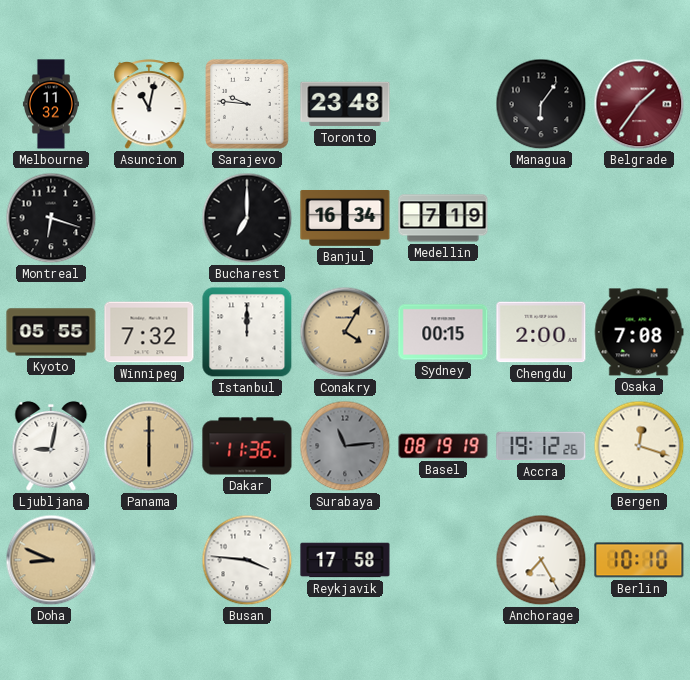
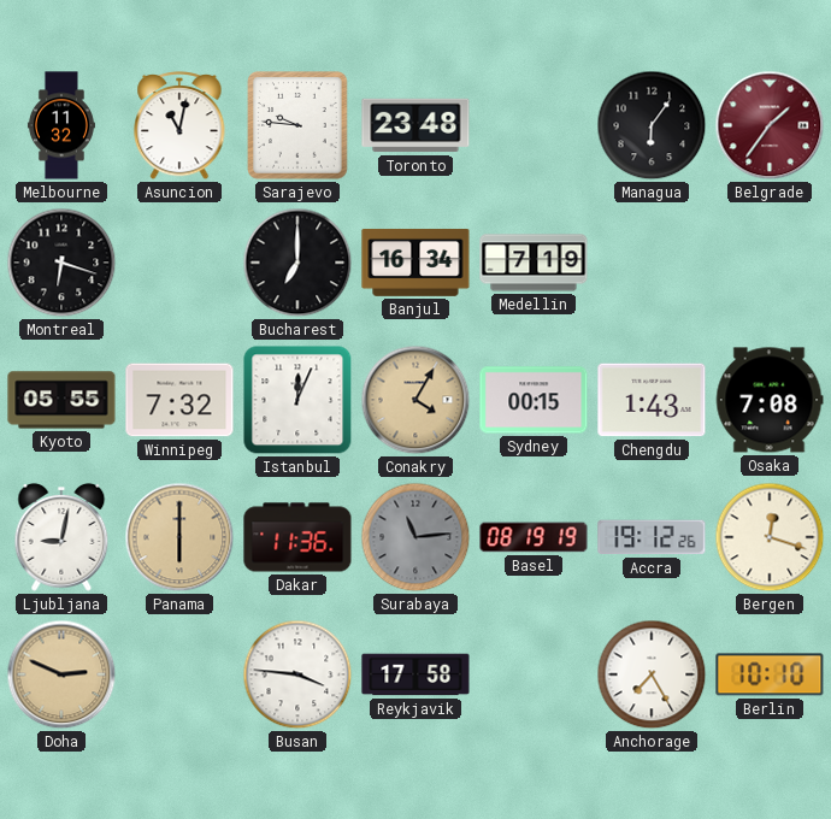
Istanbul: 12:00 -> 12:04
Chengdu: 2:00 -> 1:43
Doha: 8:49 -> 2:49
